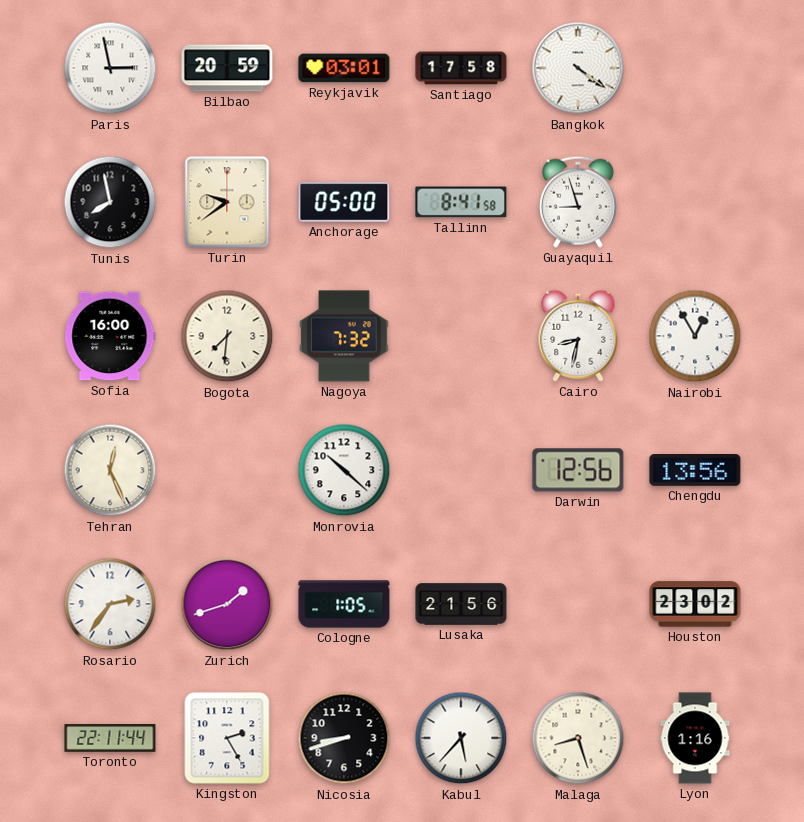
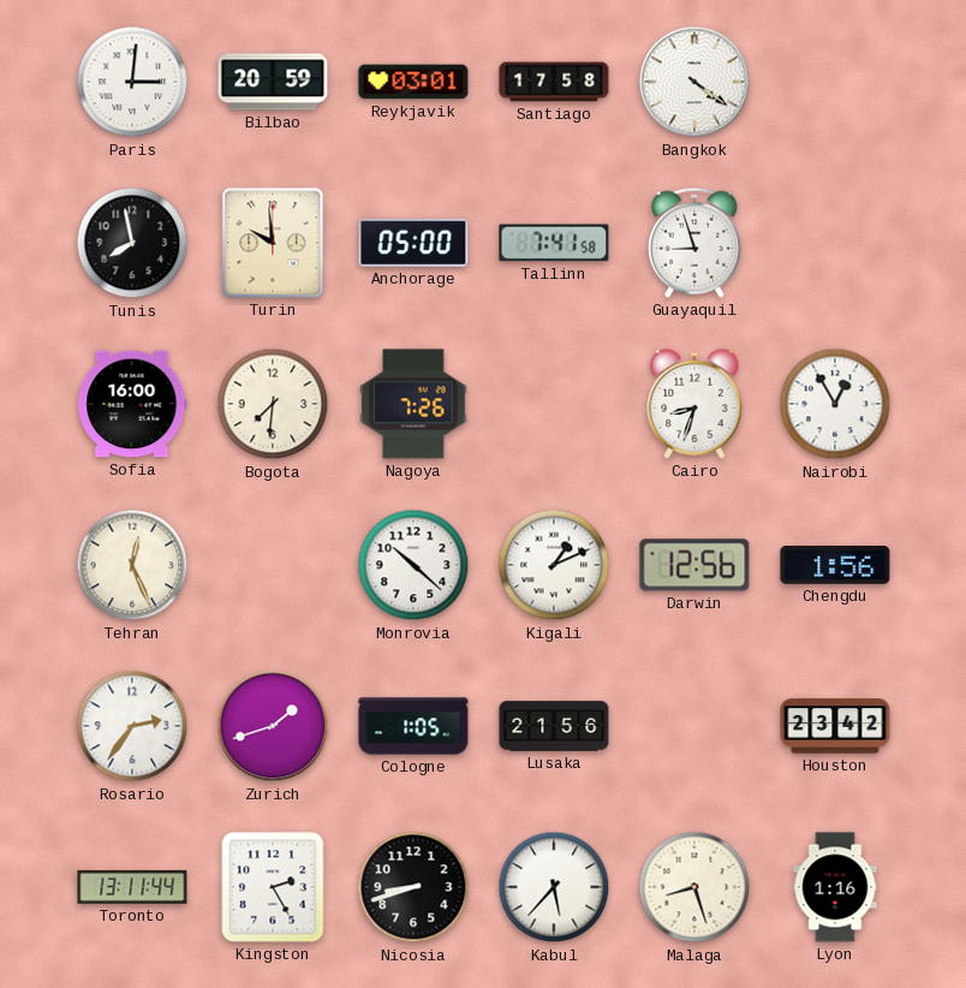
Paris: 2:58 -> 3:01
Turin: 9:39 -> 9:59
Tallinn: 8:41 -> 7:41
Nagoya: 7:32 -> 7:26
Cairo: 8:32 -> 8:33
Kigali: none -> 1:11
Chengdu: 13:56 -> 1:56
Houston: 23:02 -> 23:42
Toronto: 22:11 -> 13:11
